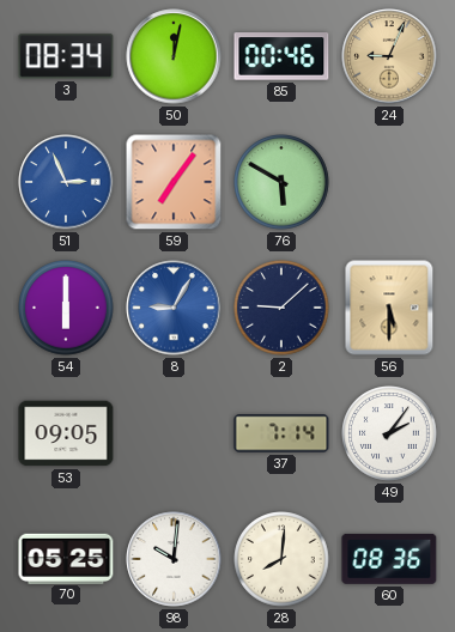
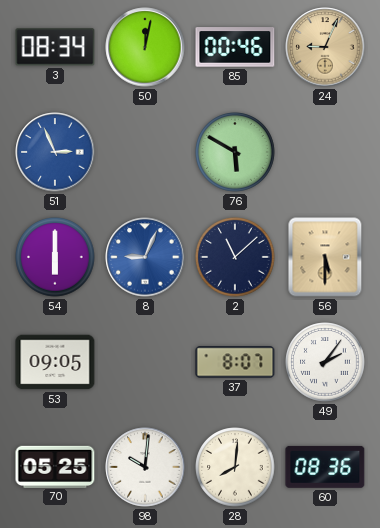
59: 7:06 -> none
8: 9:05 -> 9:04
2: 9:08 -> 11:08
37: 7:14 -> 8:07
